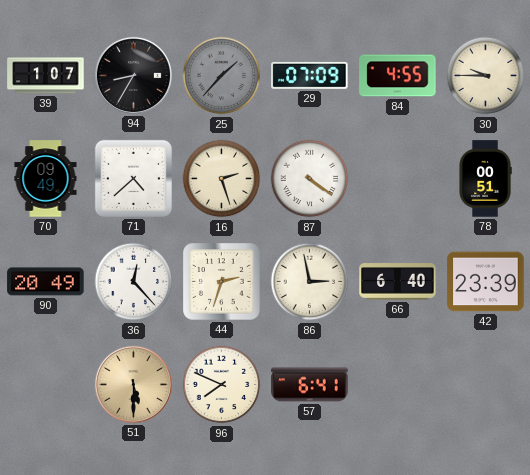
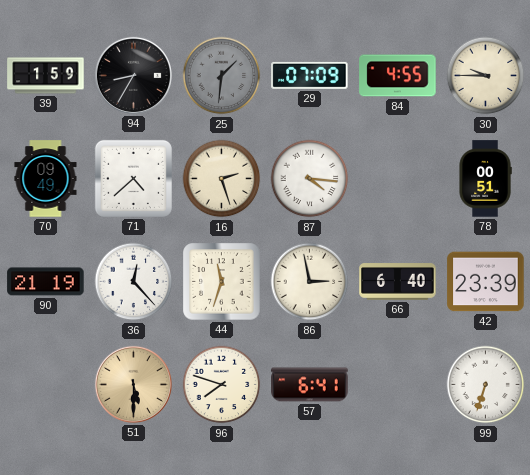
39: 1:07 -> 1:59
25: 1:37 -> 1:31
87: 4:21 -> 4:16
90: 20:49 -> 21:19
44: 2:33 -> 11:33
96: 7:49 -> 7:48
99: none -> 6:33
